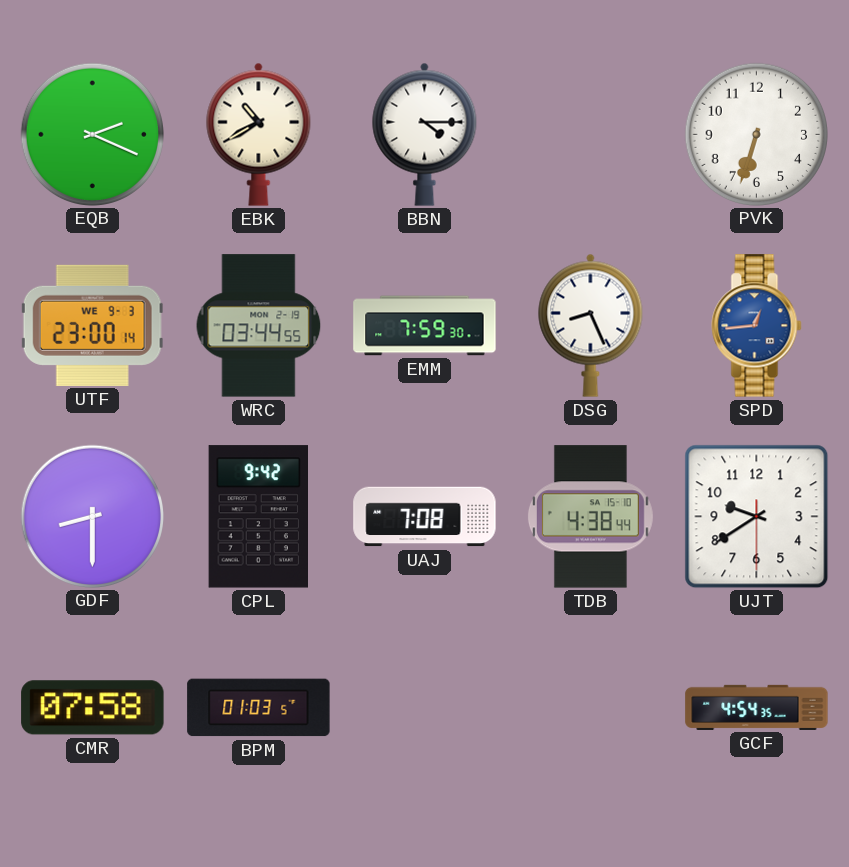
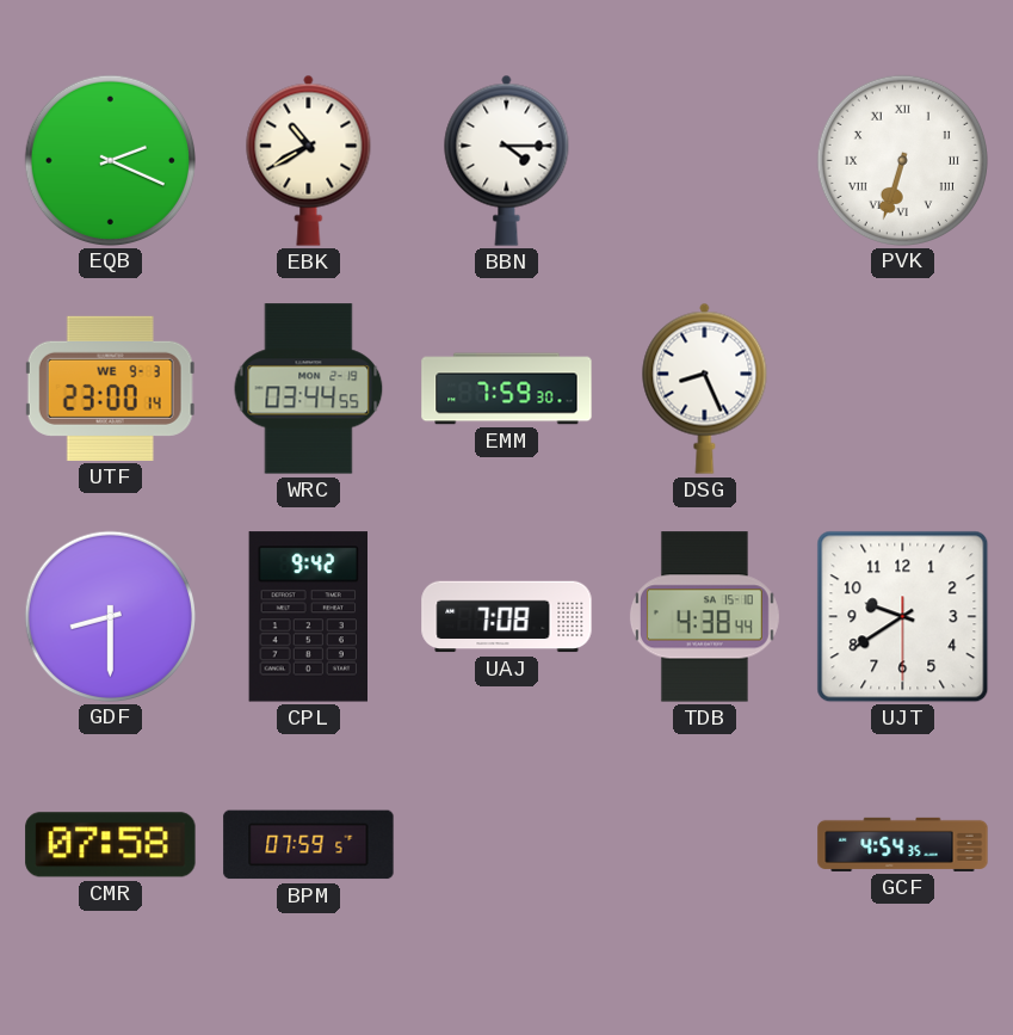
PVK numerals: Arabic -> Roman
SPD: 12:44 -> none
BPM: 01:03 -> 07:59
